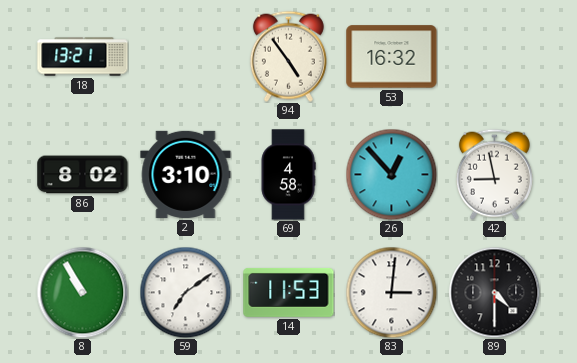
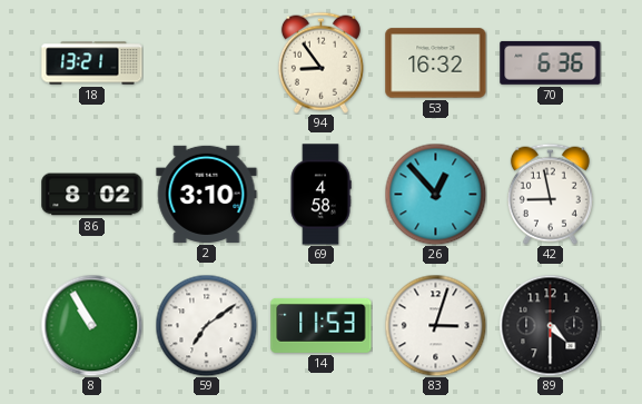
94: 4:54 -> 8:54
70: none -> 6:36
83: 3:01 -> 3:03
